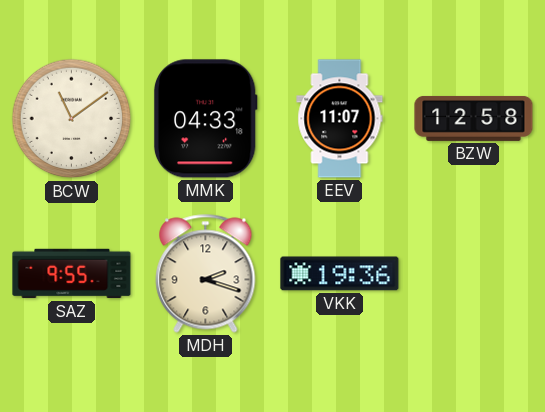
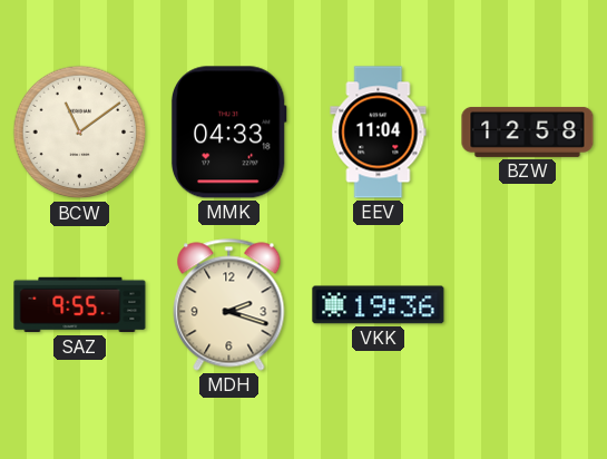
EEV: 11:07 -> 11:04
